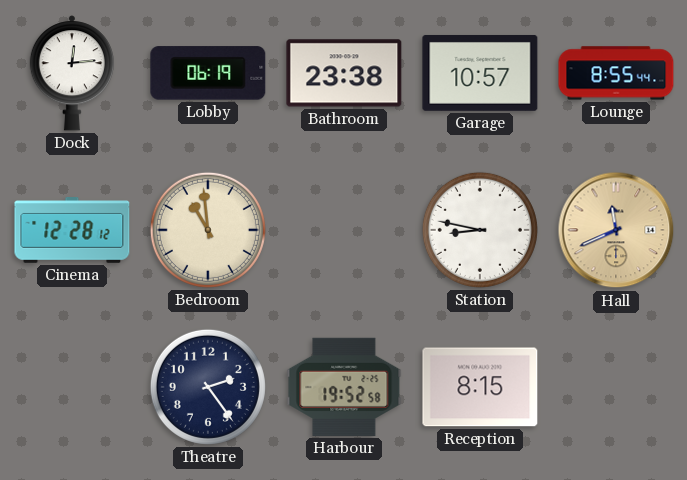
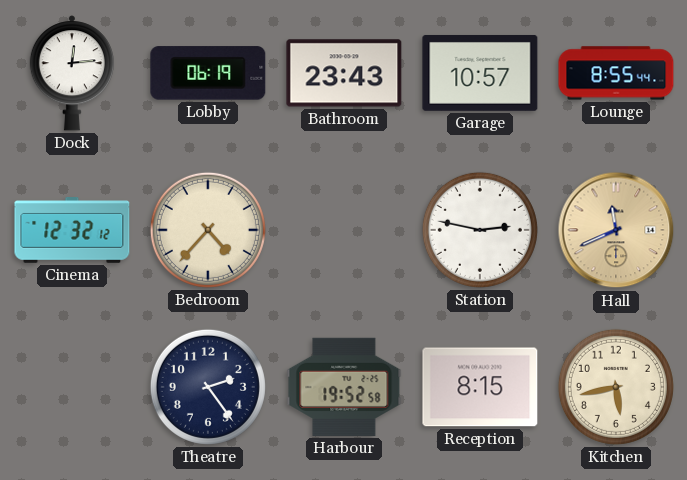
Bathroom: 23:38 -> 23:43
Cinema: 12:28 -> 12:32
Bedroom: 10:59 -> 4:37
Station: 8:47 -> 2:47
Kitchen: none -> 5:43
